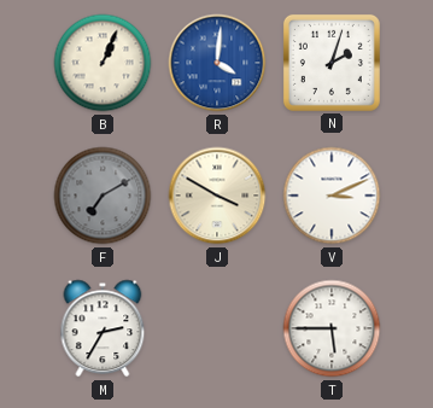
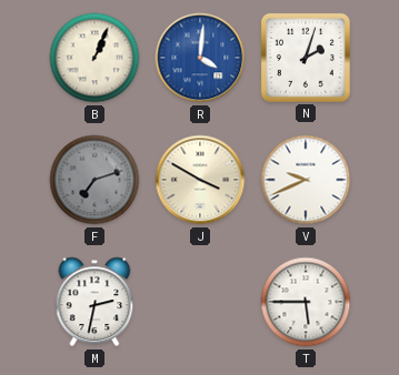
F: 7:10 -> 7:12
V: 3:11 -> 9:41
M: 2:35 -> 2:32
